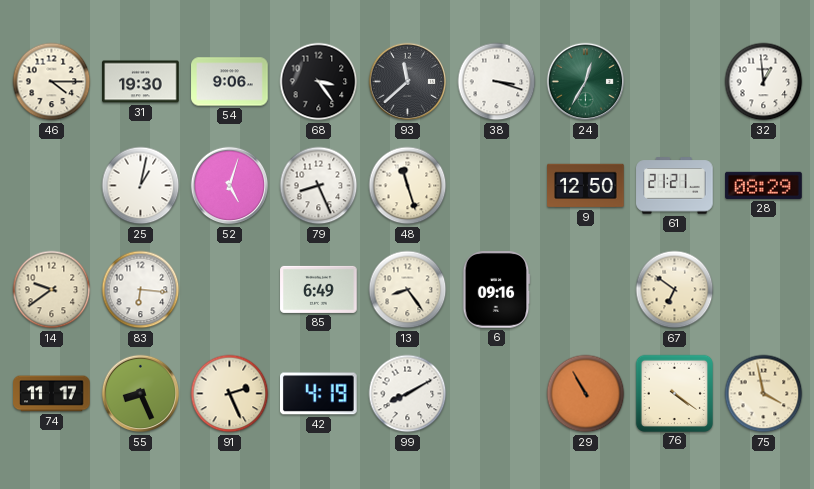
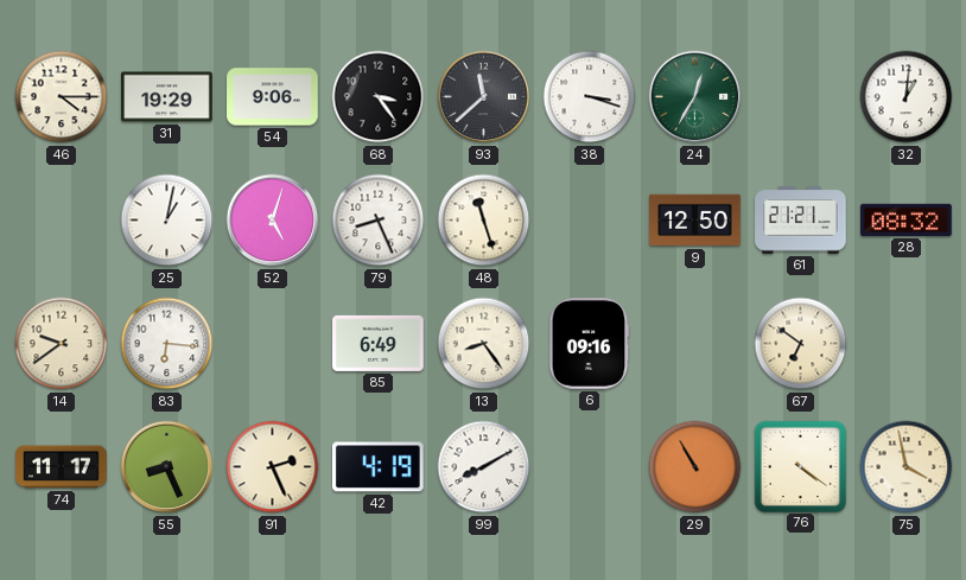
31: 19:30 -> 19:29
32: 12:59 -> 1:01
28: 08:29 -> 08:32
